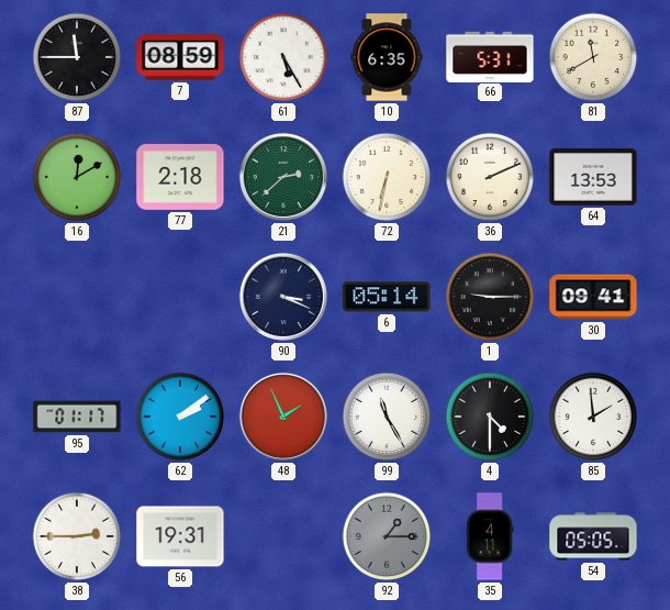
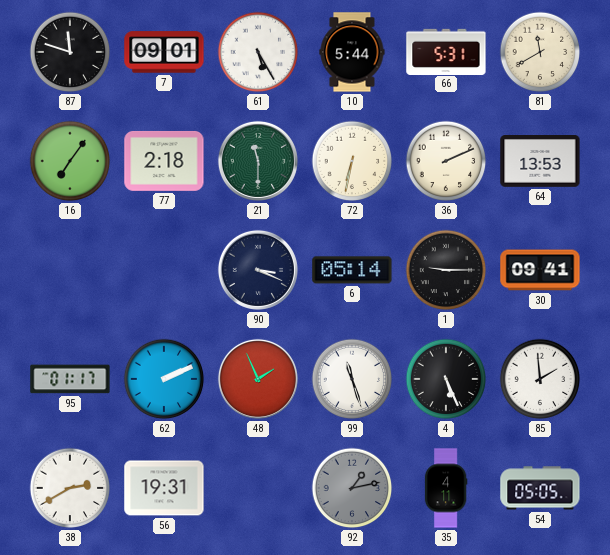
87: 11:45 -> 11:48
7: 08:59 -> 09:01
10: 6:35 -> 5:44
16: 12:10 -> 7:06
21: 2:38 -> 11:30
62: 2:09 -> 2:11
99: 11:25 -> 11:27
4: 4:30 -> 5:26
38: 2:45 -> 2:40
92: 1:15 -> 1:13
